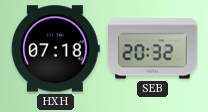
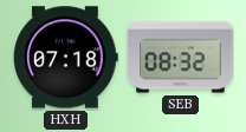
SEB: 20:32 -> 08:32
